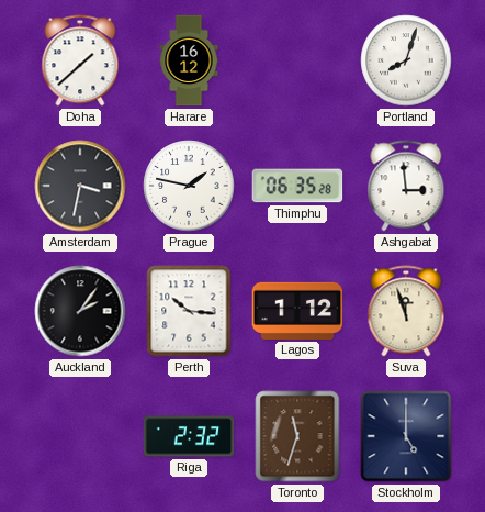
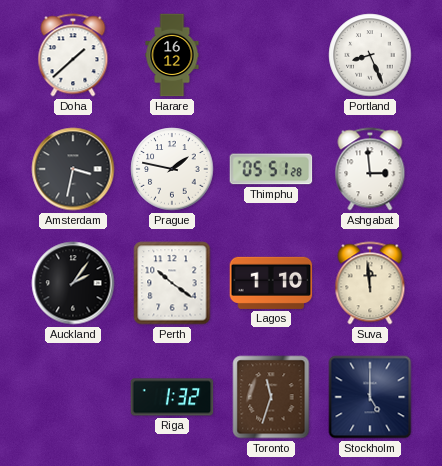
Portland: 8:03 -> 8:26
Thimphu: 06:35 -> 05:51
Perth: 10:16 -> 10:21
Lagos: 1:12 -> 1:10
Suva: 11:57 -> 11:59
Riga: 2:32 -> 1:32
